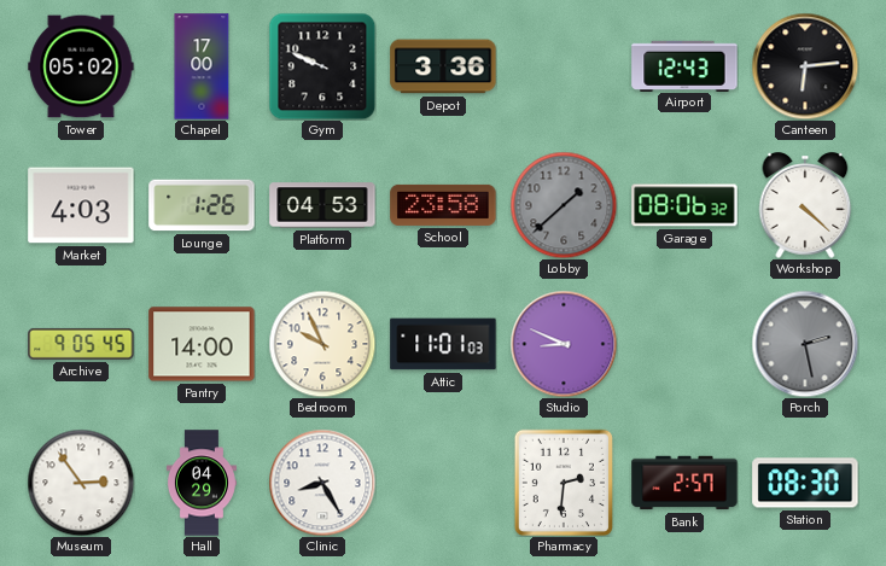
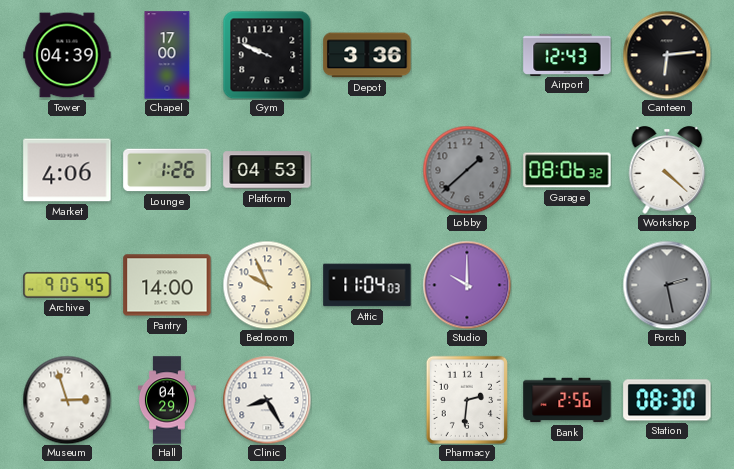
Tower: 05:02 -> 04:39
Market: 4:03 -> 4:06
School: 23:58 -> none
Attic: 11:01 -> 11:04
Studio: 8:49 -> 10:00
Museum: 2:54 -> 2:57
Bank: 2:57 -> 2:56
